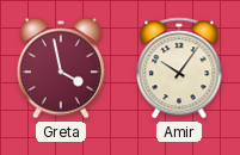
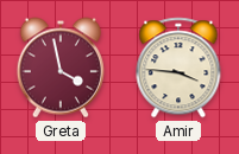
Amir: 10:06 -> 3:46
